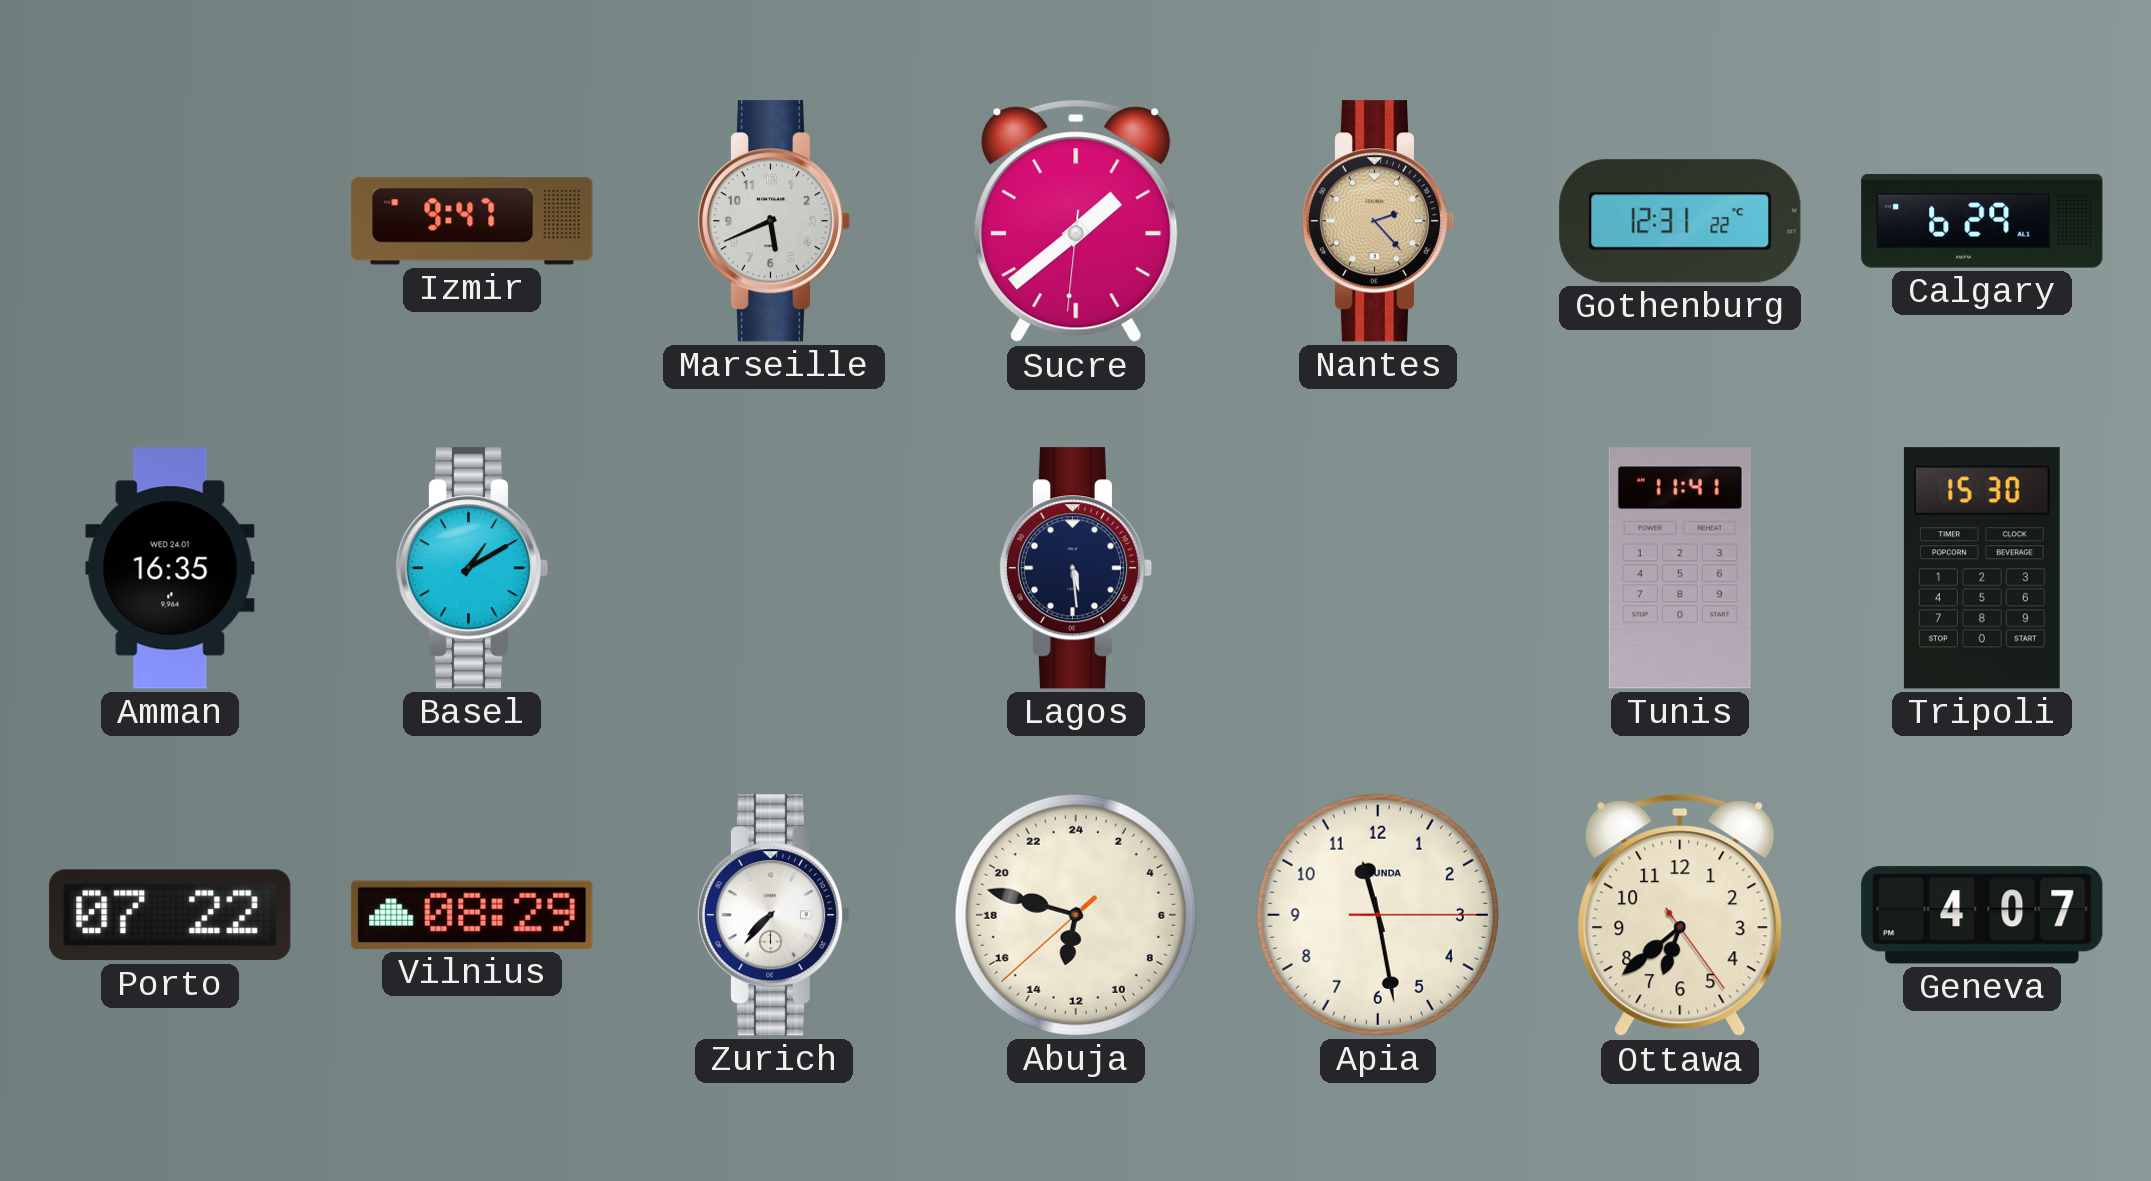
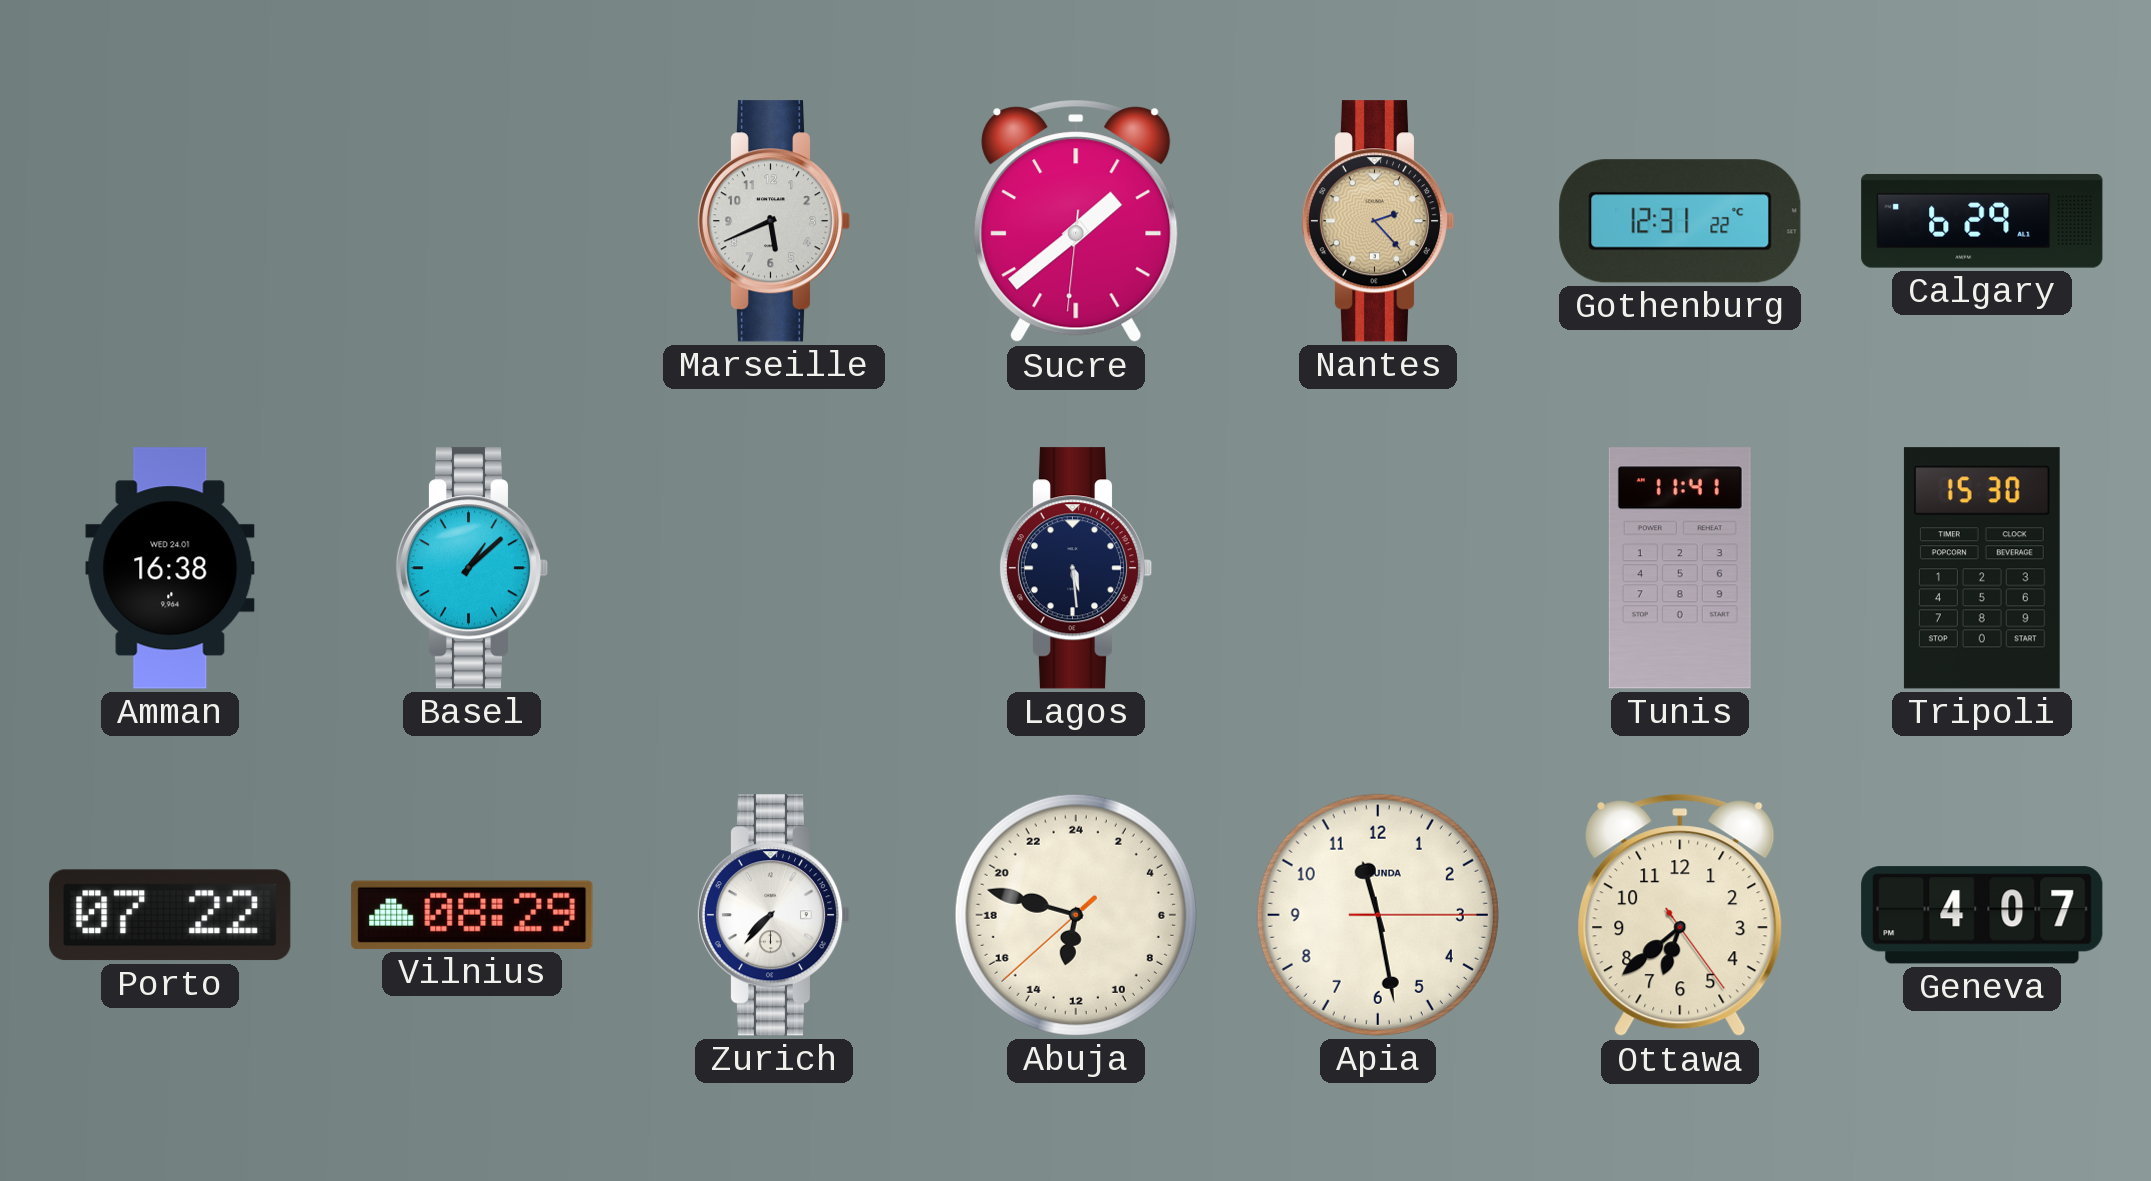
Izmir: 9:47 -> none
Amman: 16:35 -> 16:38
Basel: 1:10 -> 1:08
